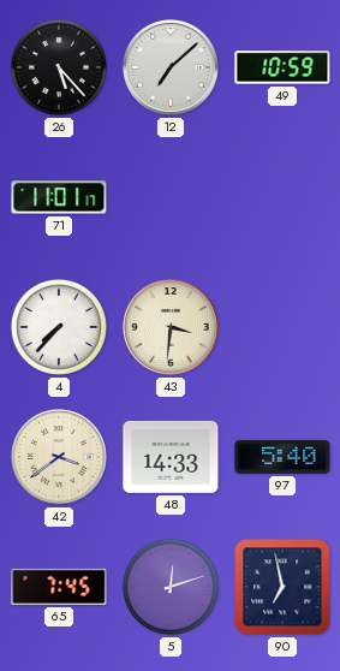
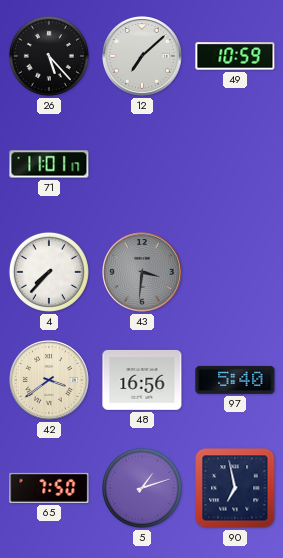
43 dial: cream -> grey
48: 14:33 -> 16:56
65: 7:45 -> 7:50
5: 12:12 -> 1:12
